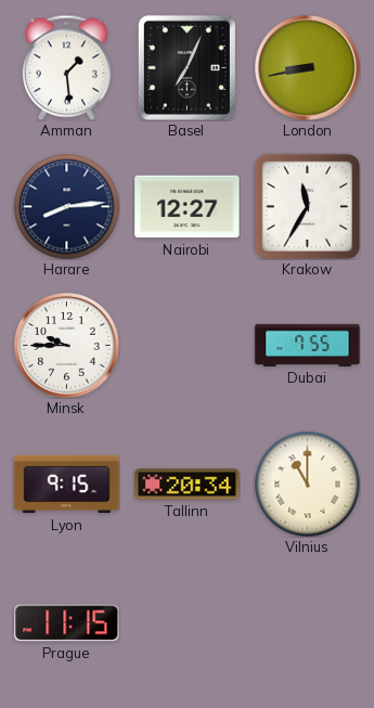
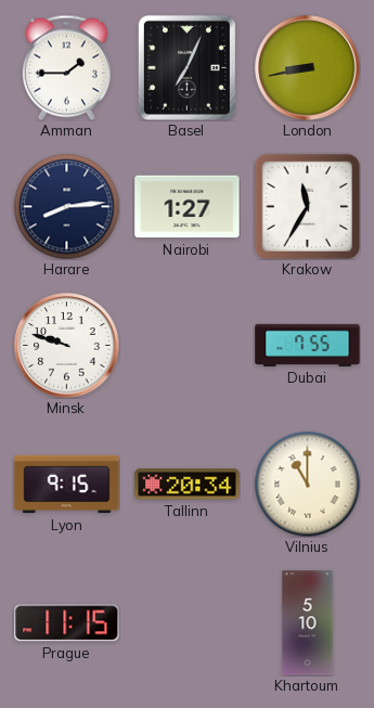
Amman: 1:29 -> 1:45
Nairobi: 12:27 -> 1:27
Minsk: 9:45 -> 9:48
Khartoum: none -> 5:10
